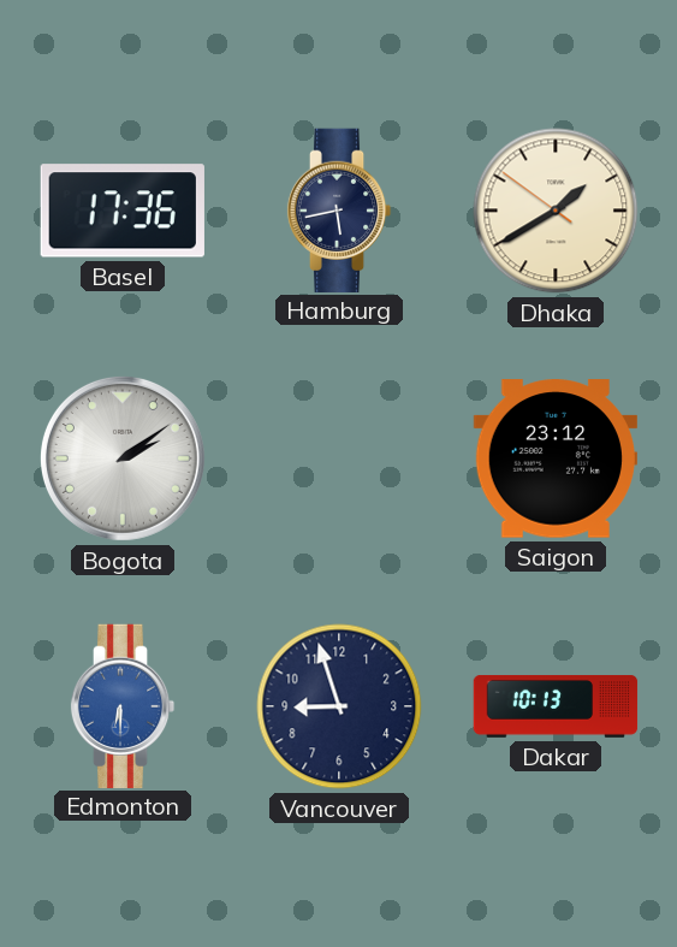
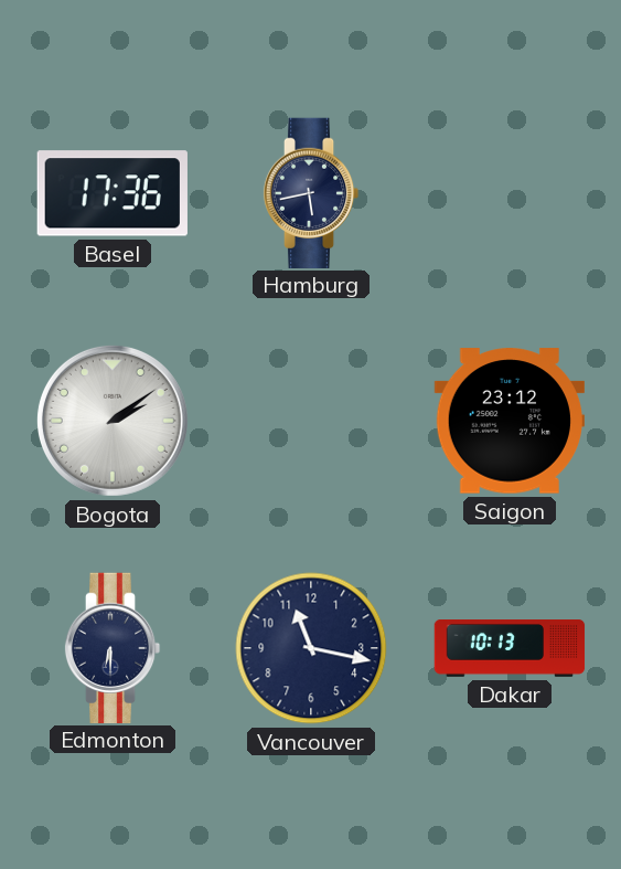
Dhaka: 1:39 -> none
Edmonton dial: blue -> navy
Vancouver: 8:57 -> 11:17
